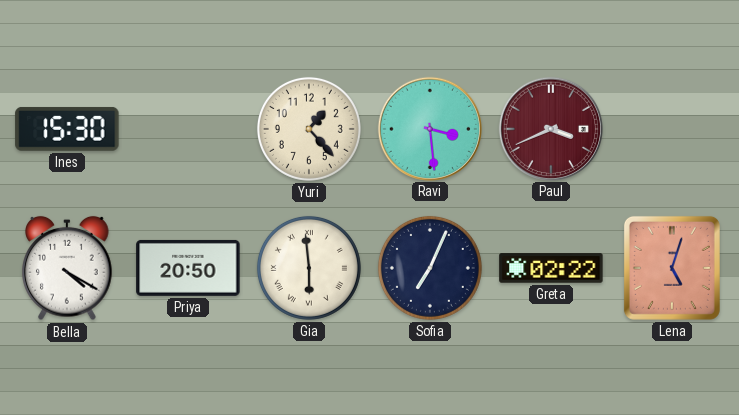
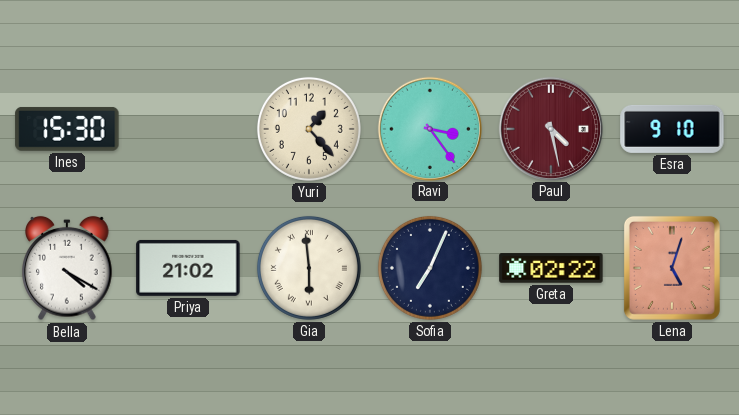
Ravi: 3:29 -> 3:24
Paul: 3:41 -> 4:28
Esra: none -> 9:10
Priya: 20:50 -> 21:02
